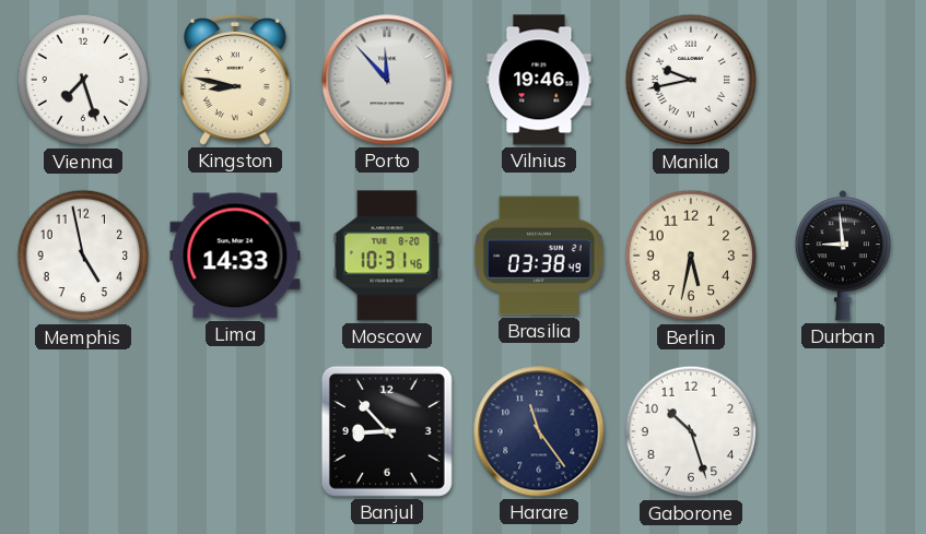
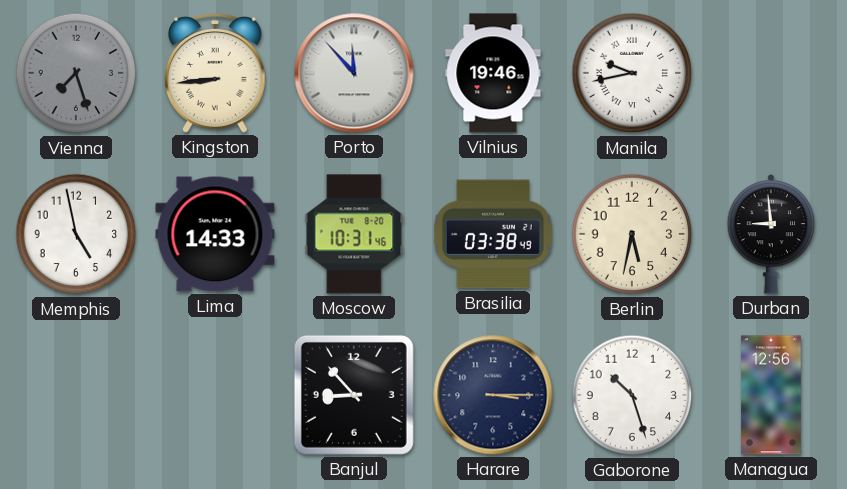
Vienna dial: white -> grey
Kingston: 8:47 -> 8:44
Harare: 11:24 -> 3:15
Managua: none -> 12:56
